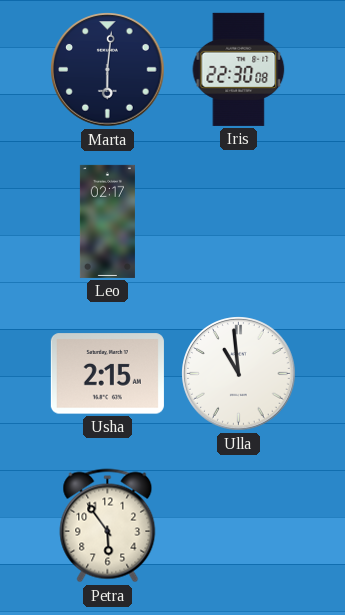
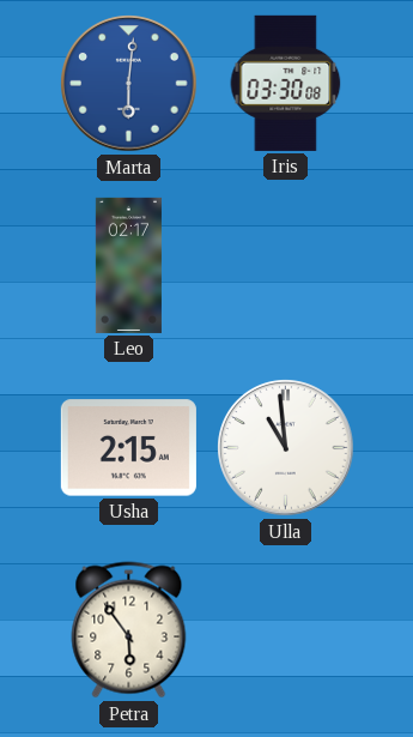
Marta dial: navy -> blue
Iris: 22:30 -> 03:30
